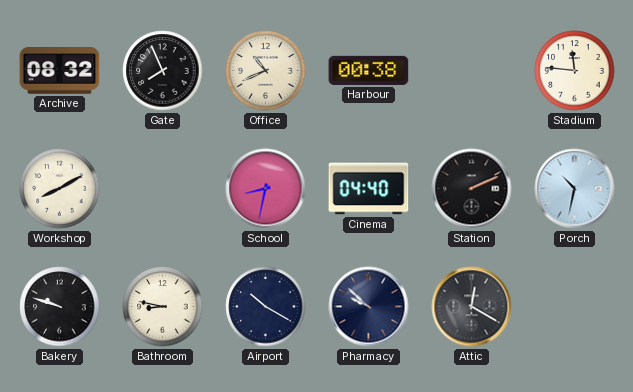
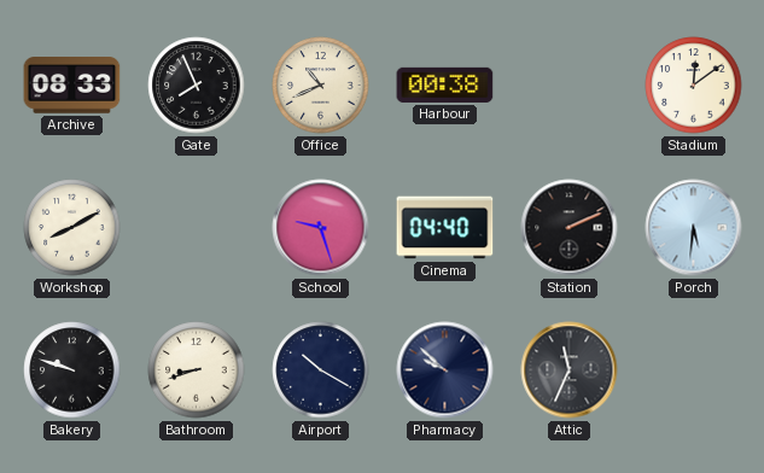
Archive: 08:32 -> 08:33
Stadium: 11:46 -> 12:09
School: 8:32 -> 9:27
Porch: 10:32 -> 5:31
Bathroom: 8:47 -> 8:42
Attic: 12:20 -> 11:34
